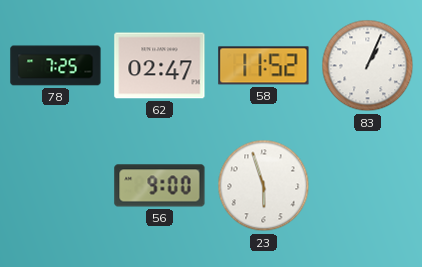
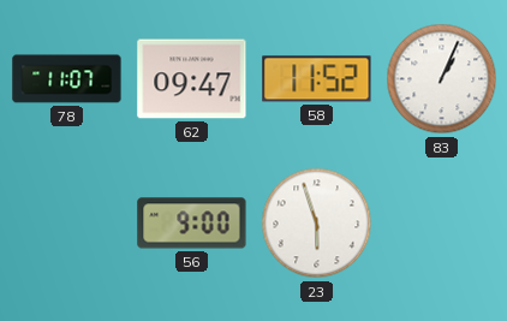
78: 7:25 -> 11:07
62: 02:47 -> 09:47
